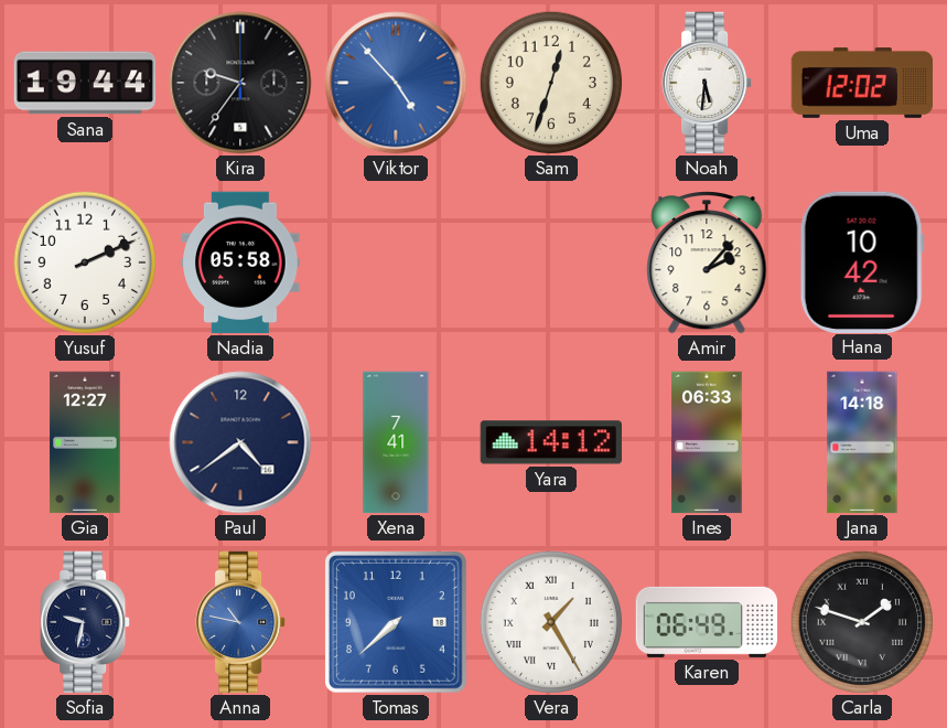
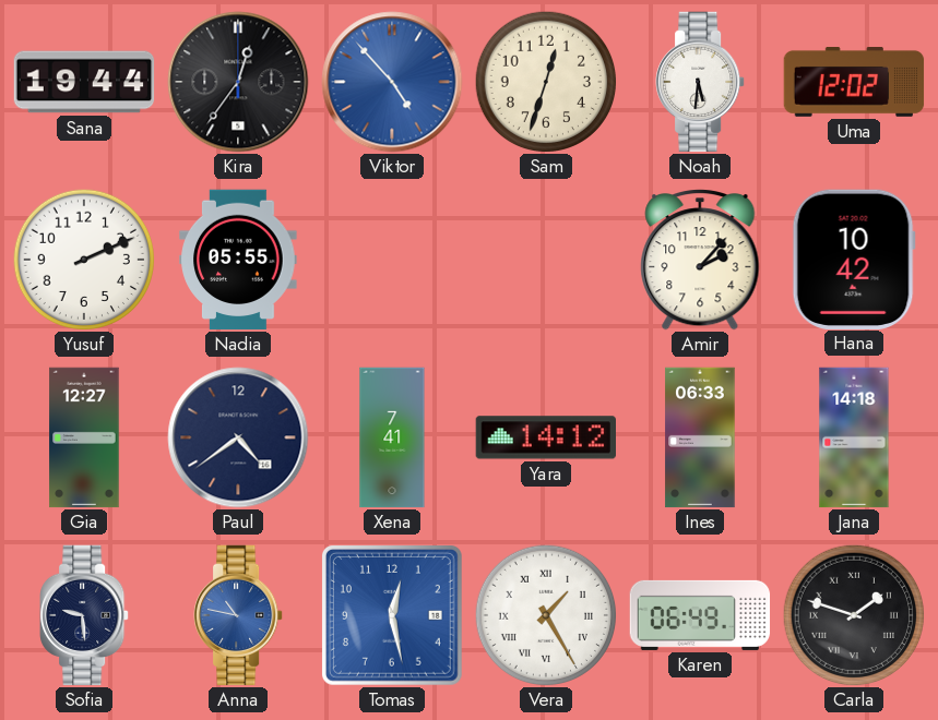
Kira: 9:36 -> 12:36
Nadia: 05:58 -> 05:55
Sofia: 9:32 -> 9:29
Tomas: 7:38 -> 12:28
